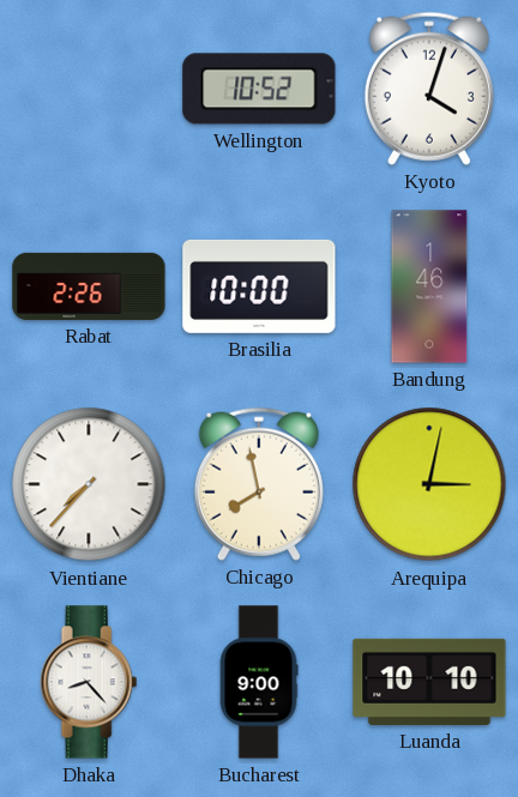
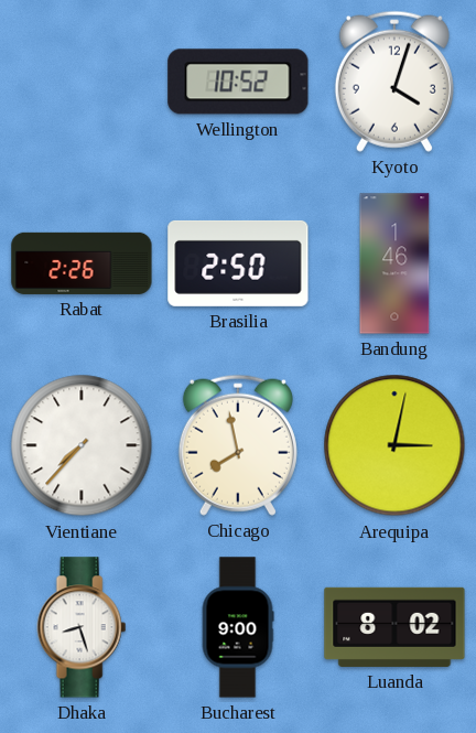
Brasilia: 10:00 -> 2:50
Dhaka: 8:23 -> 8:27
Luanda: 10:10 -> 8:02
